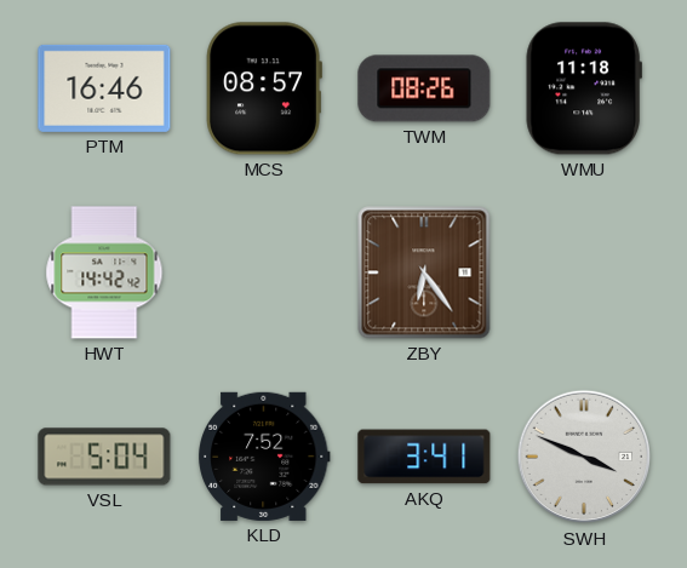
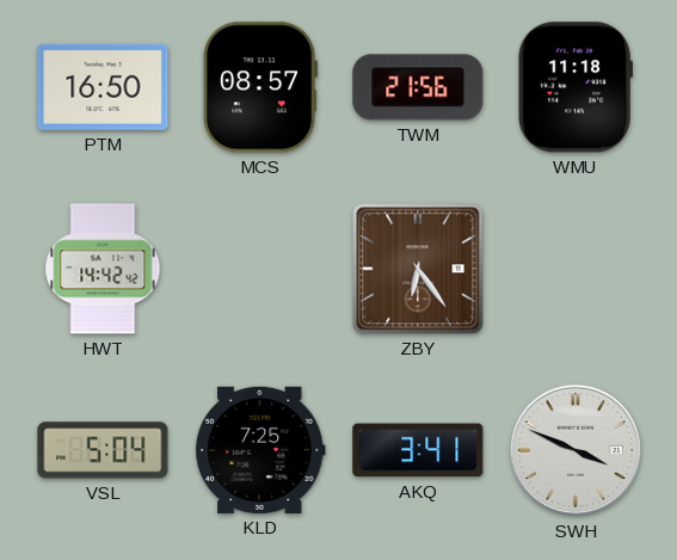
PTM: 16:46 -> 16:50
TWM: 08:26 -> 21:56
KLD: 7:52 -> 7:25
